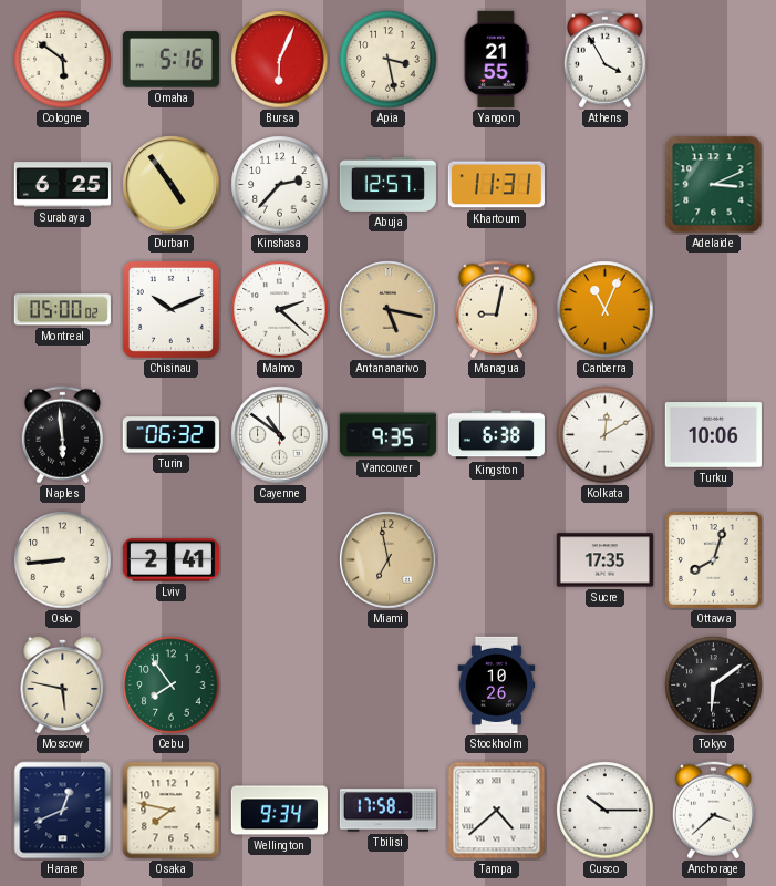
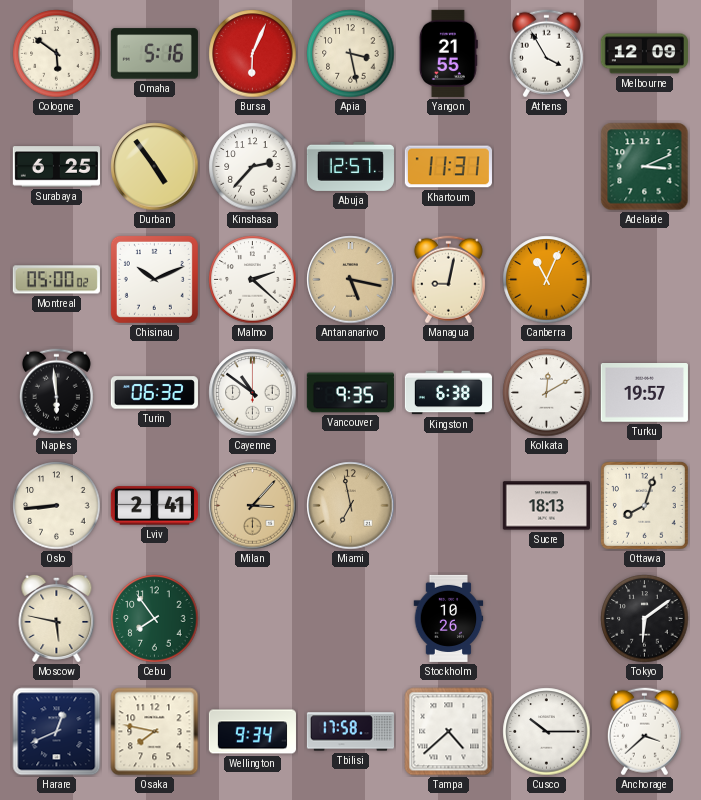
Melbourne: none -> 12:09
Turku: 10:06 -> 19:57
Milan: none -> 3:07
Sucre: 17:35 -> 18:13
